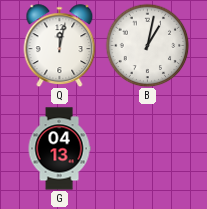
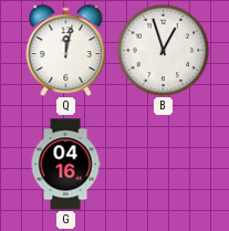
B: 1:02 -> 12:57
G: 04:13 -> 04:16
